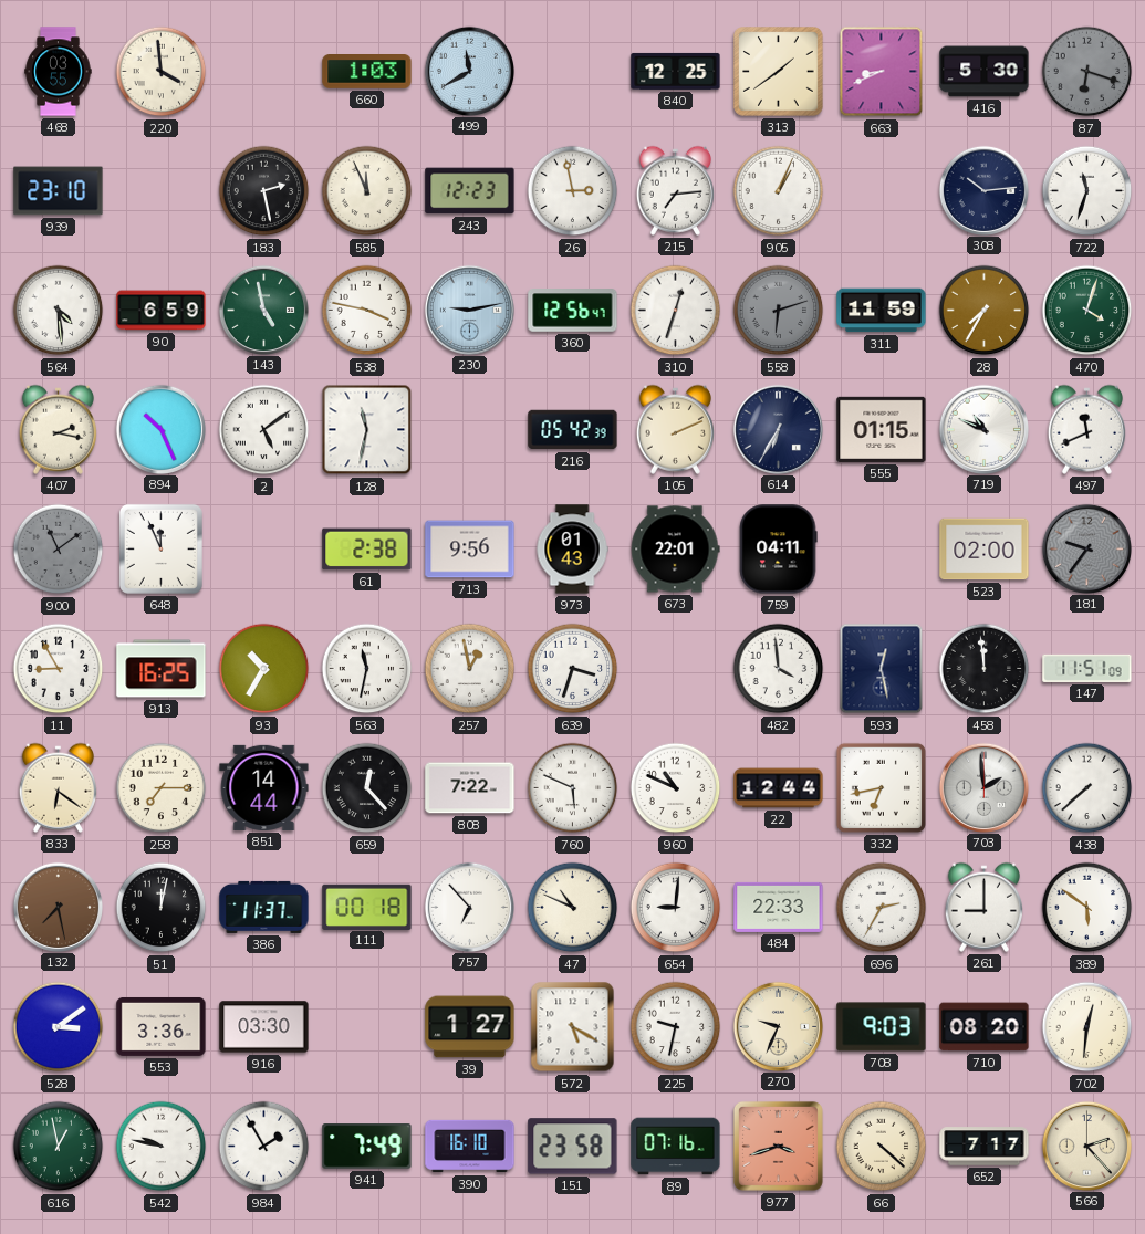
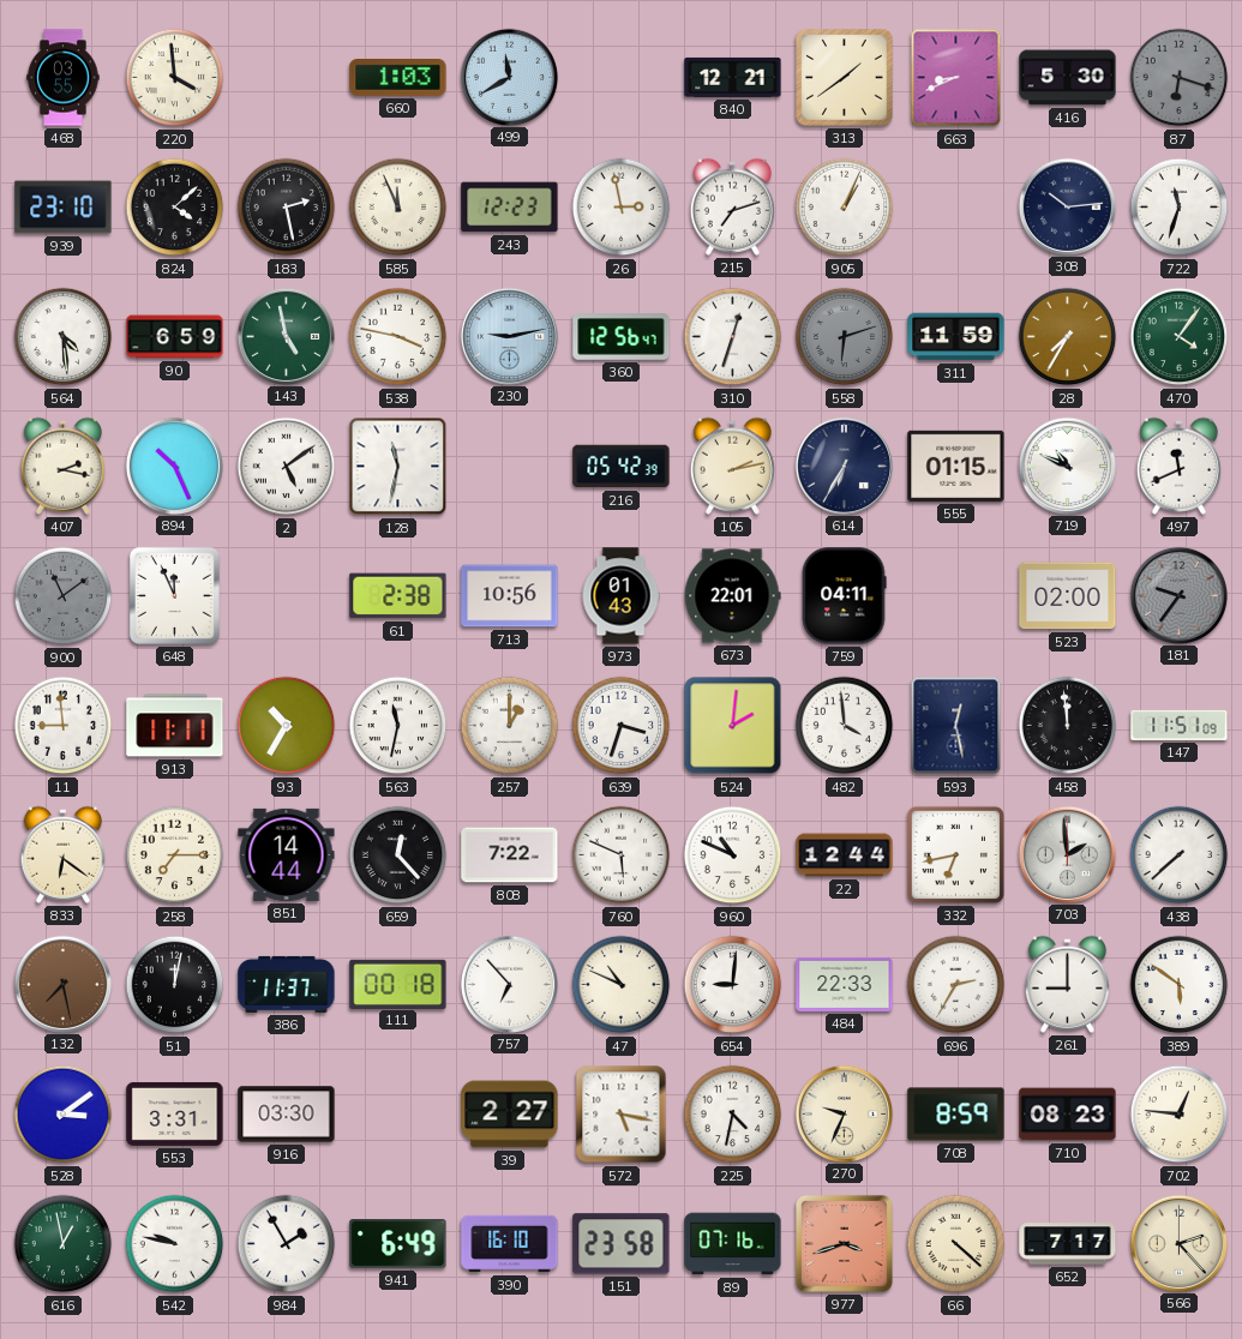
840: 12:25 -> 12:21
824: none -> 4:08
215: 7:14 -> 7:12
470: 4:03 -> 4:06
105: 2:11 -> 2:13
713: 9:56 -> 10:56
11: 8:55 -> 8:59
913: 16:25 -> 11:11
257: 12:58 -> 1:00
524: none -> 2:01
553: 3:36 -> 3:31
39: 1:27 -> 2:27
572: 5:20 -> 5:17
225: 9:32 -> 4:32
708: 9:03 -> 8:59
710: 08:20 -> 08:23
702: 12:31 -> 12:46
941: 7:49 -> 6:49
